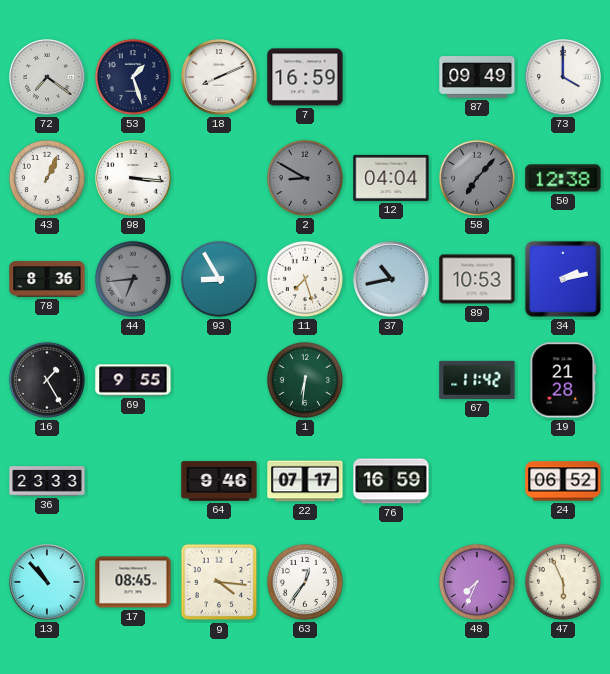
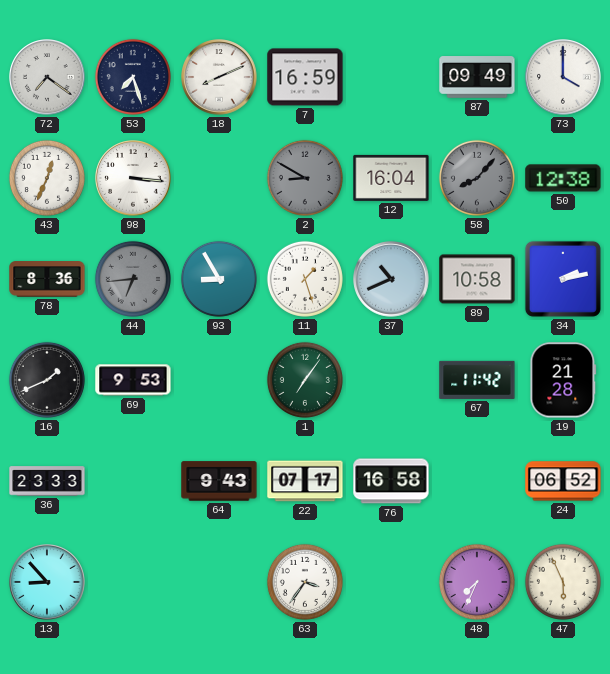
53: 1:27 -> 7:27
43: 1:04 -> 12:34
12: 04:04 -> 16:04
58: 7:07 -> 8:07
11: 7:27 -> 1:27
37: 10:43 -> 10:41
89: 10:53 -> 10:58
16: 1:25 -> 1:41
69: 9:55 -> 9:53
1: 6:31 -> 7:06
64: 9:46 -> 9:43
76: 16:59 -> 16:58
13: 10:53 -> 8:53
17: 08:45 -> none
9: 4:16 -> none
63: 12:36 -> 3:36
